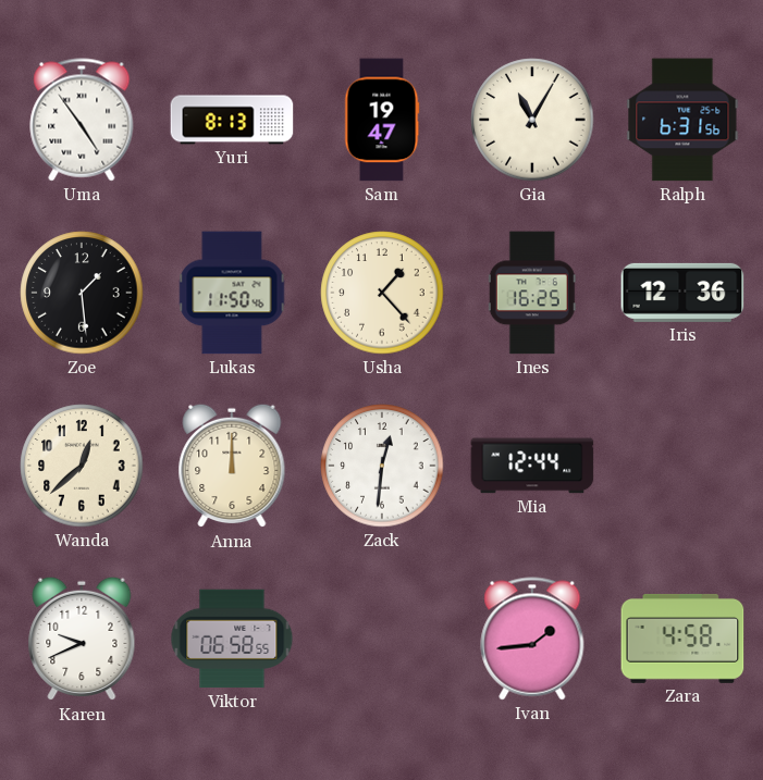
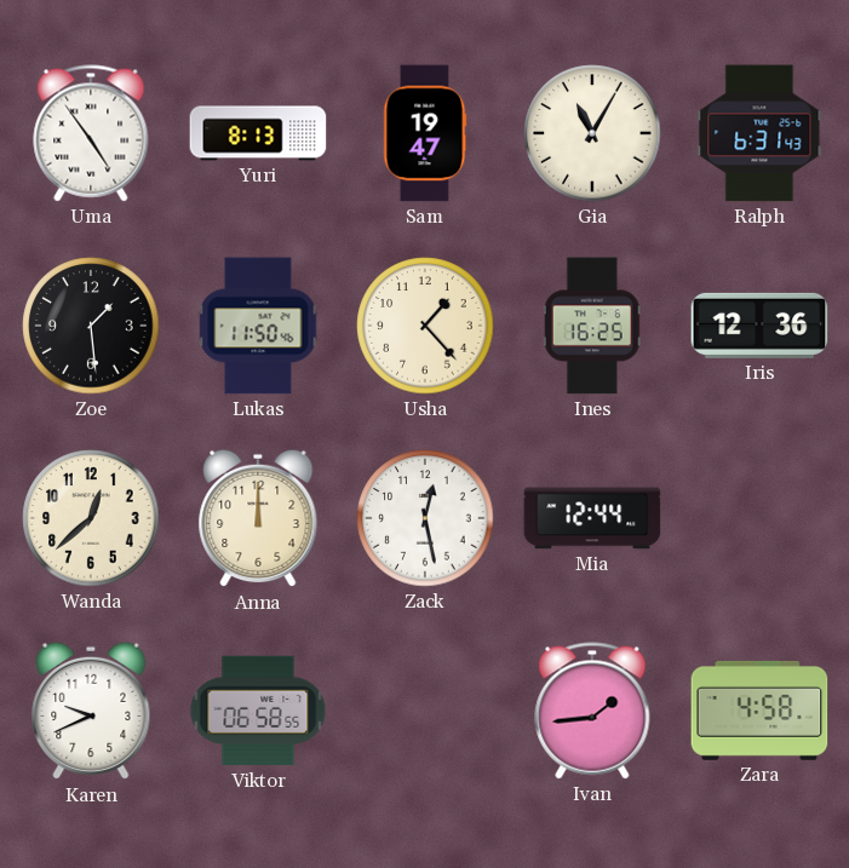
Ralph: 6:31:56 -> 6:31:43
Zack: 12:31 -> 12:28
